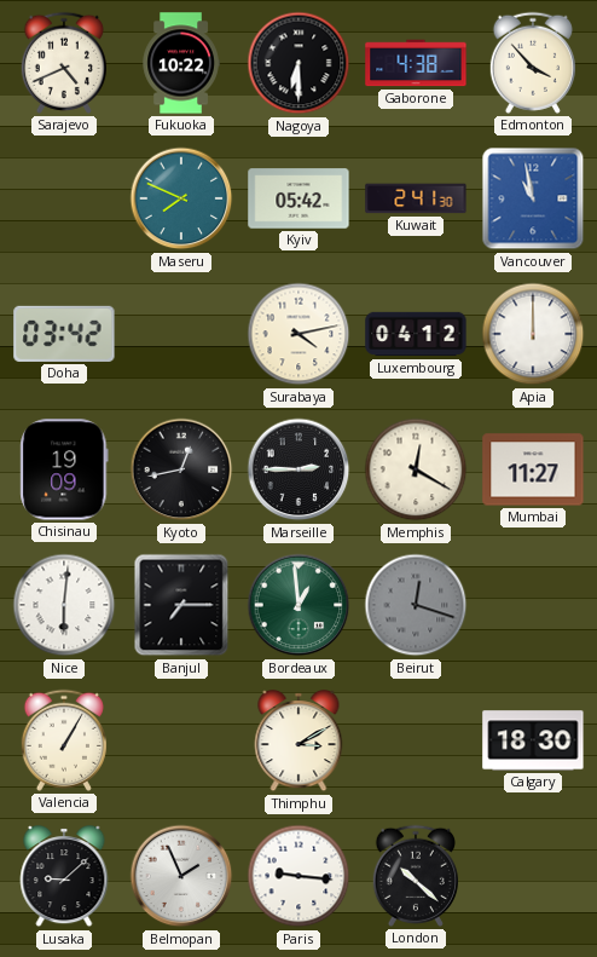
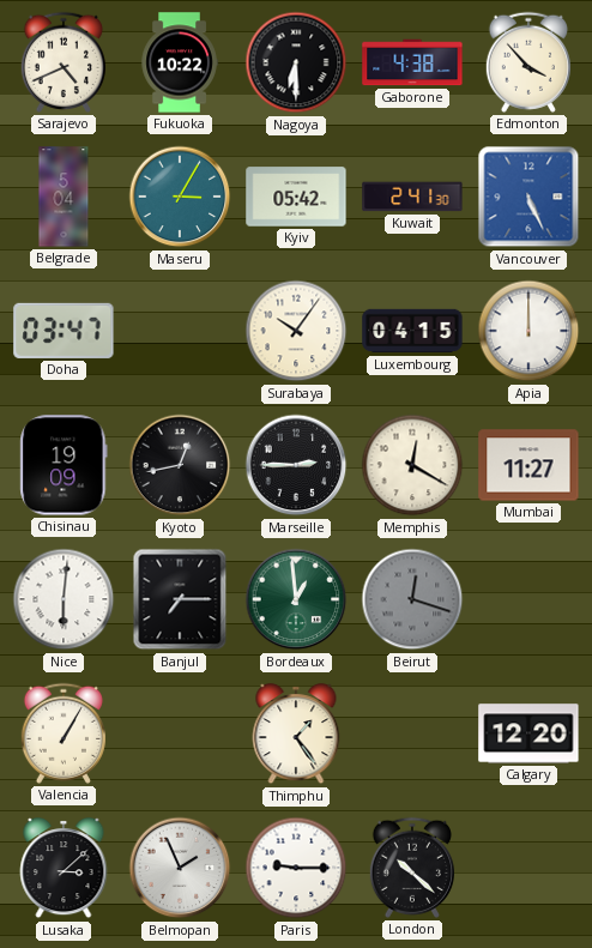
Belgrade: none -> 5:04
Maseru: 7:49 -> 3:05
Vancouver: 10:58 -> 5:26
Doha: 03:42 -> 03:47
Surabaya: 4:13 -> 10:06
Luxembourg: 04:12 -> 04:15
Thimphu: 3:10 -> 1:24
Calgary: 18:30 -> 12:20
Lusaka: 9:08 -> 3:08
Paris: 9:16 -> 9:15
